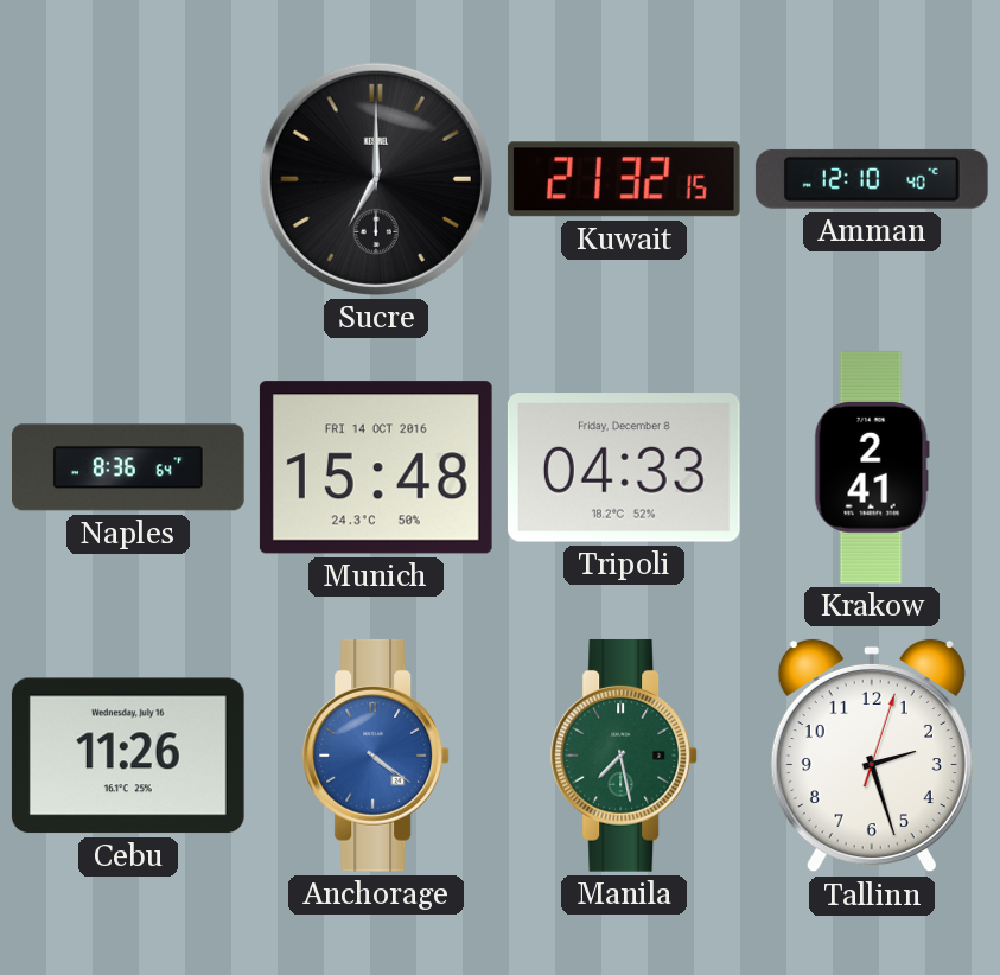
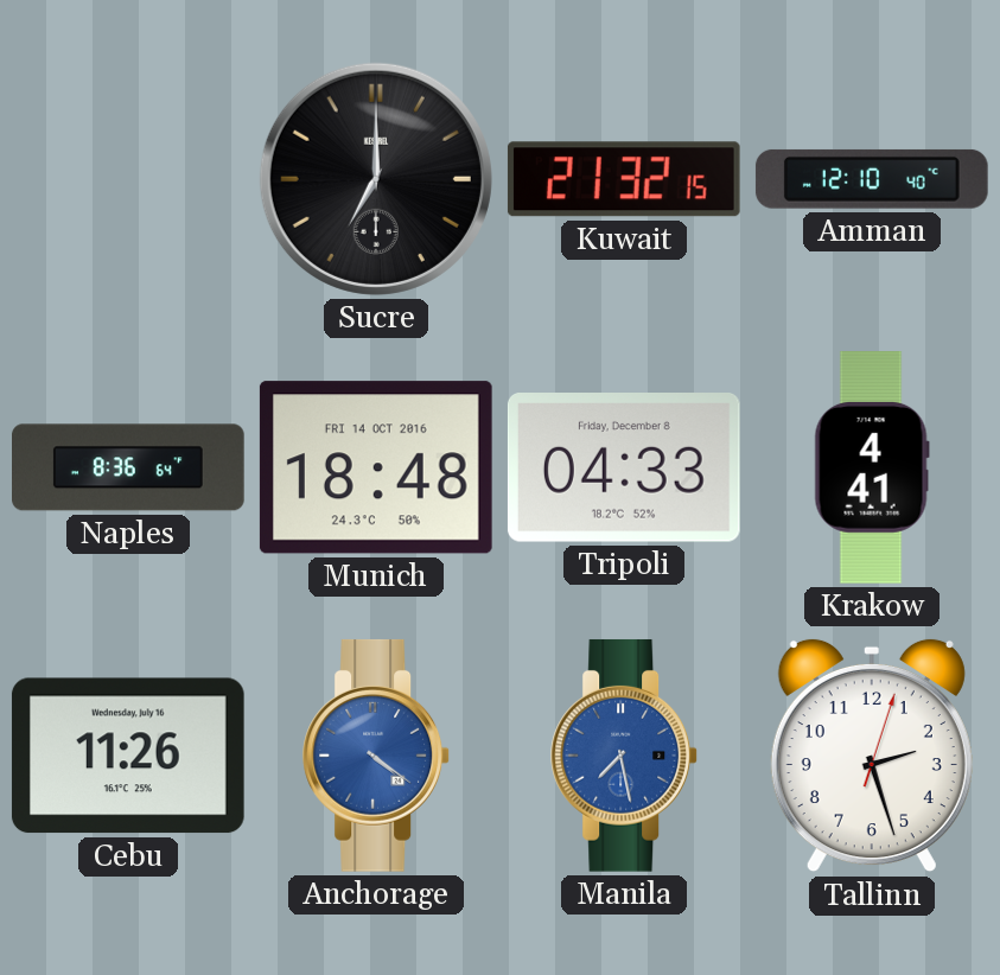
Munich: 15:48 -> 18:48
Krakow: 2:41 -> 4:41
Manila dial: green -> blue
